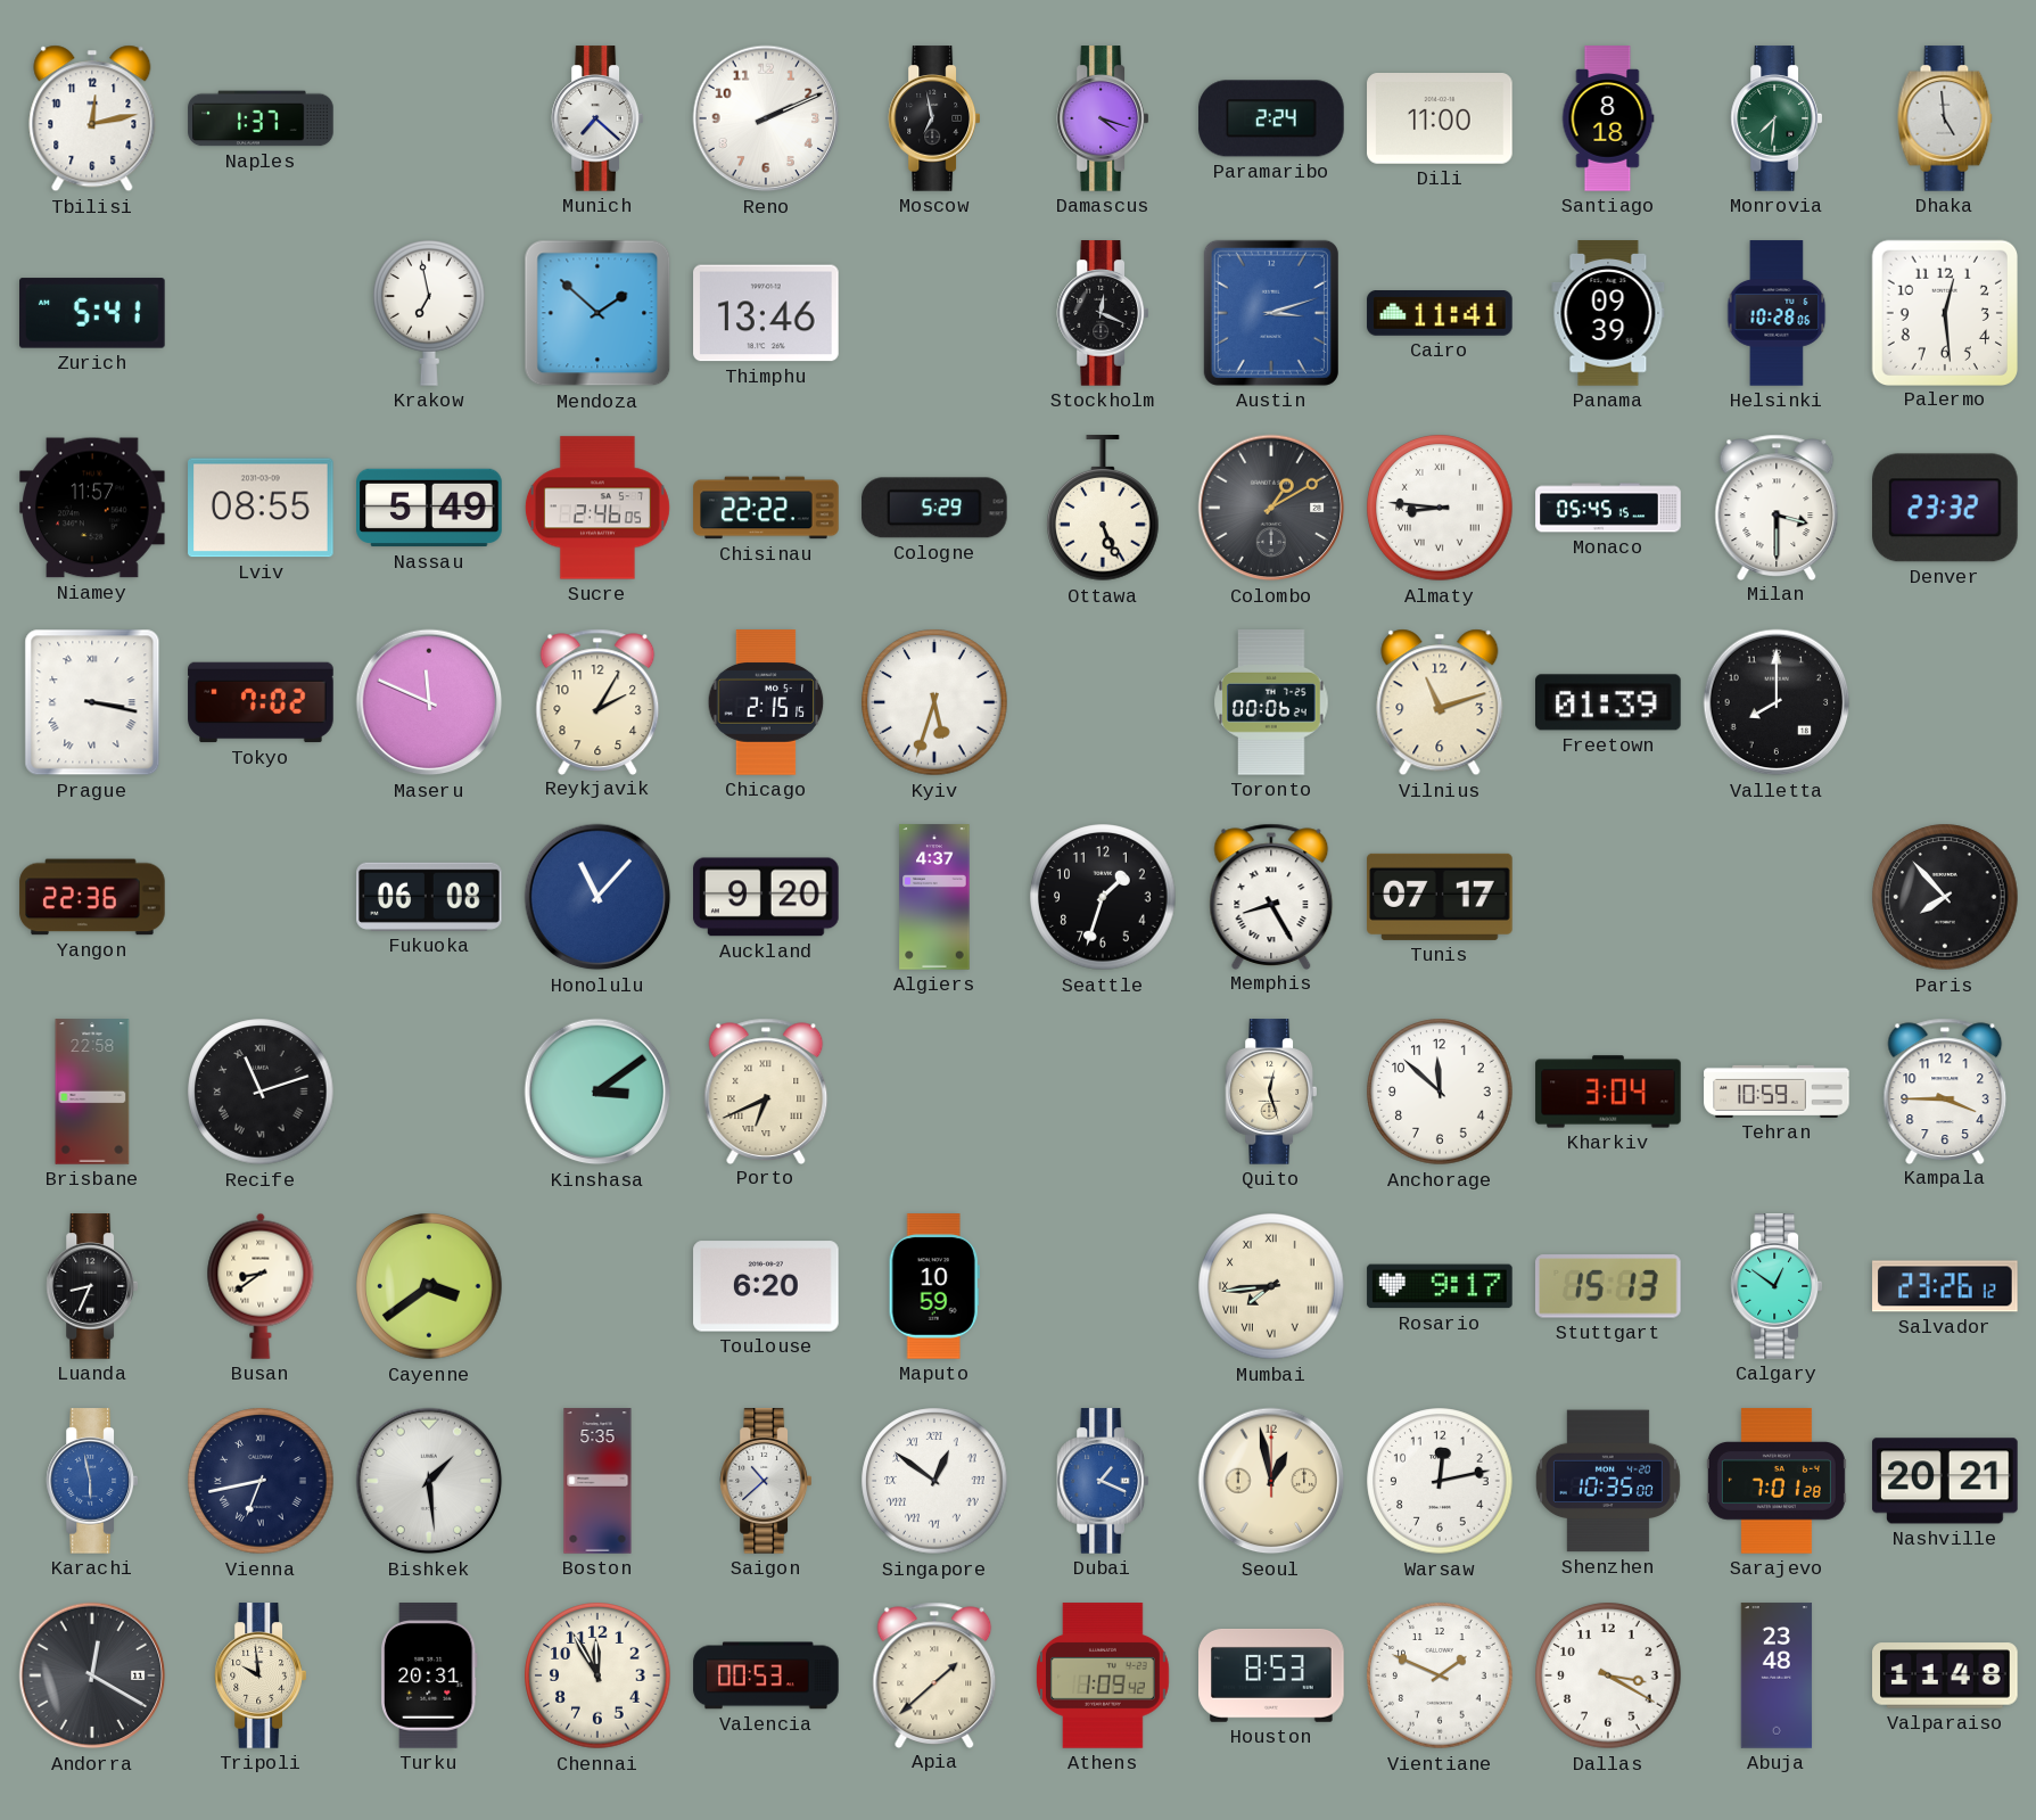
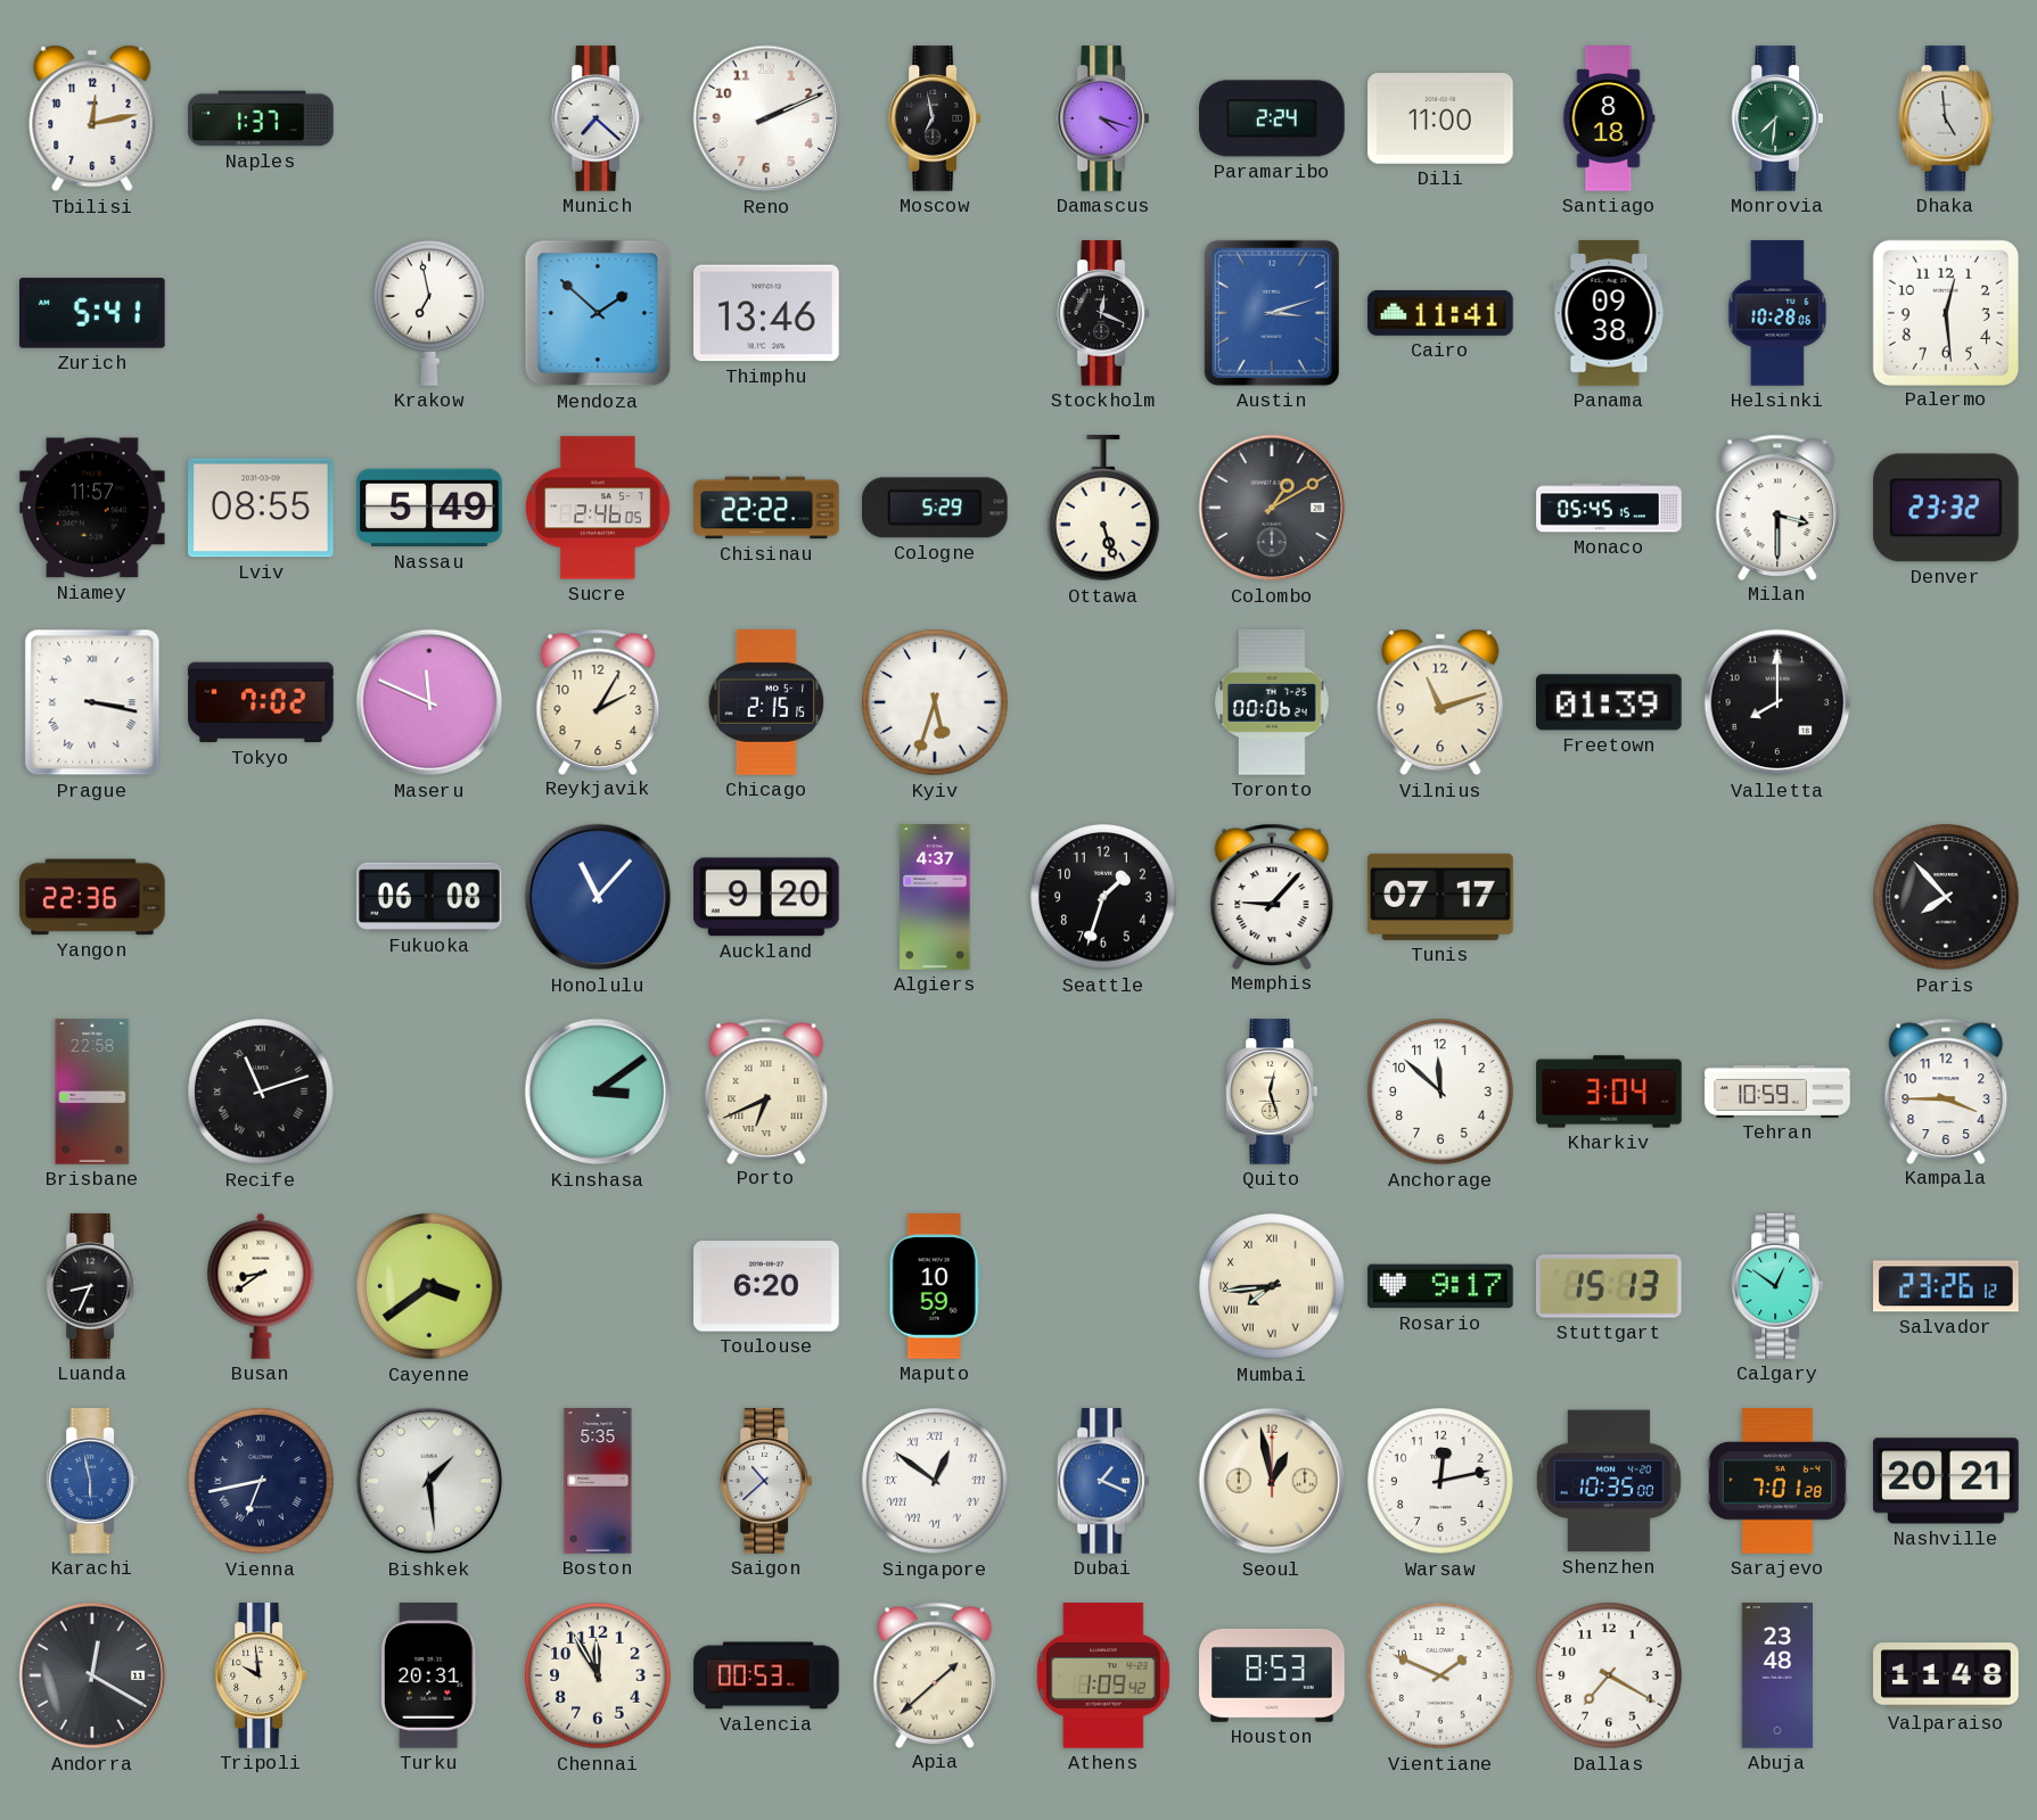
Panama: 09:39 -> 09:38
Ottawa: 5:26 -> 5:27
Almaty: 8:46 -> none
Memphis: 8:25 -> 9:07
Dallas: 3:20 -> 7:20
